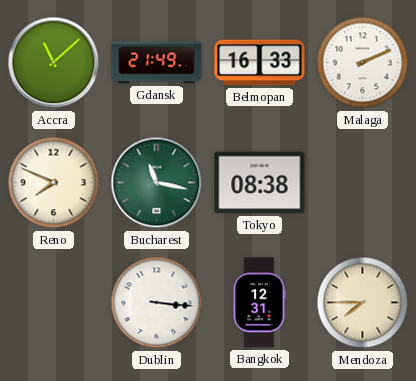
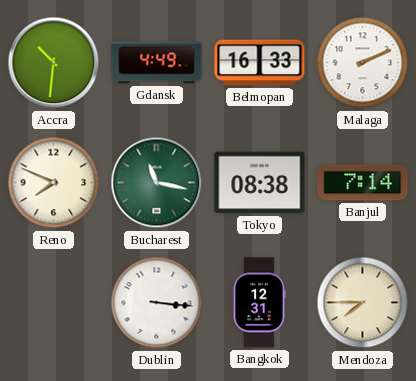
Accra: 11:08 -> 10:31
Gdansk: 21:49 -> 4:49
Banjul: none -> 7:14
